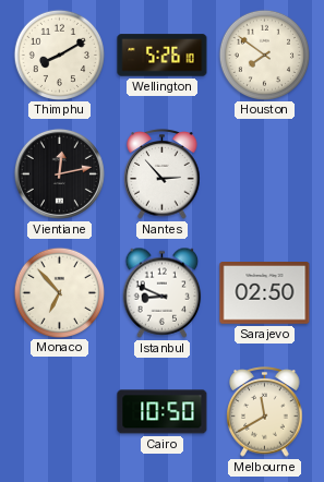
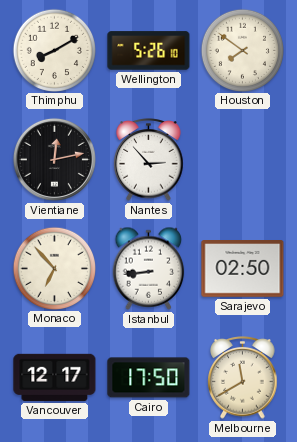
Istanbul: 8:49 -> 8:44
Vancouver: none -> 12:17
Cairo: 10:50 -> 17:50
